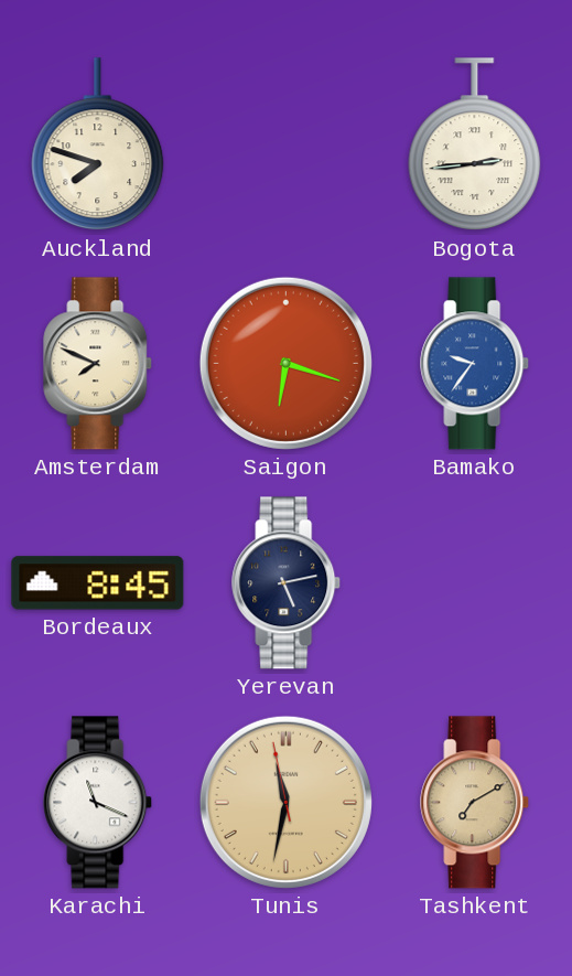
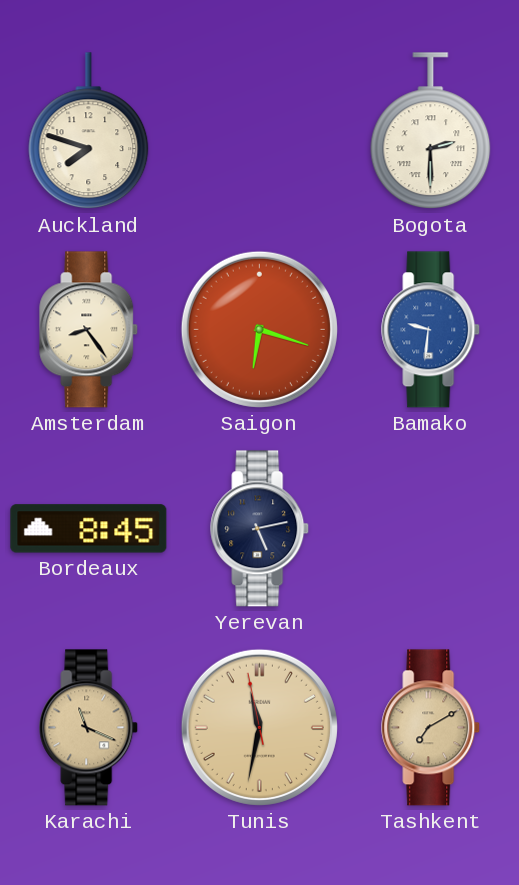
Bogota: 2:44 -> 2:30
Amsterdam: 7:49 -> 8:24
Bamako: 9:36 -> 9:31
Karachi dial: white -> champagne
